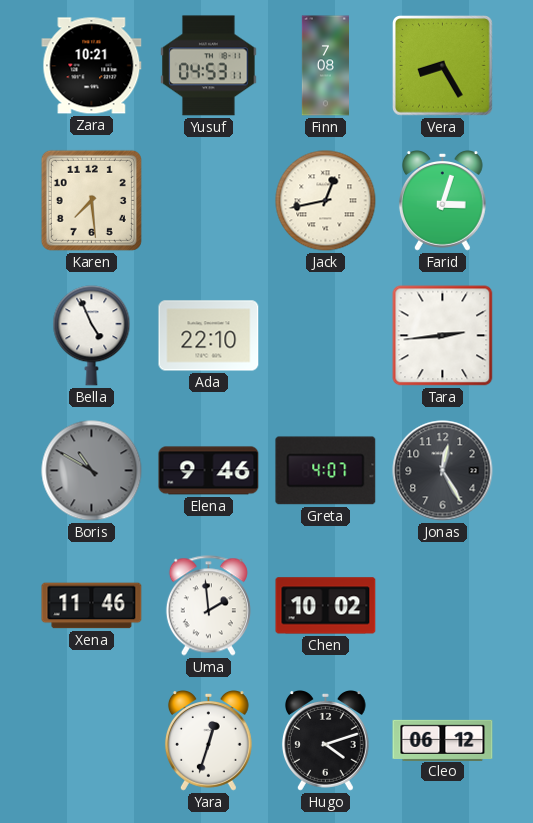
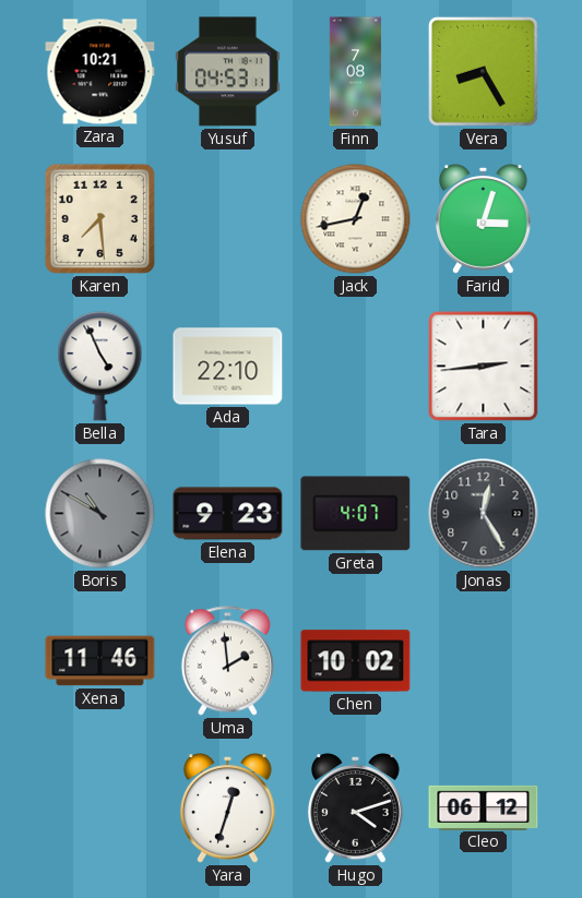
Elena: 9:46 -> 9:23
